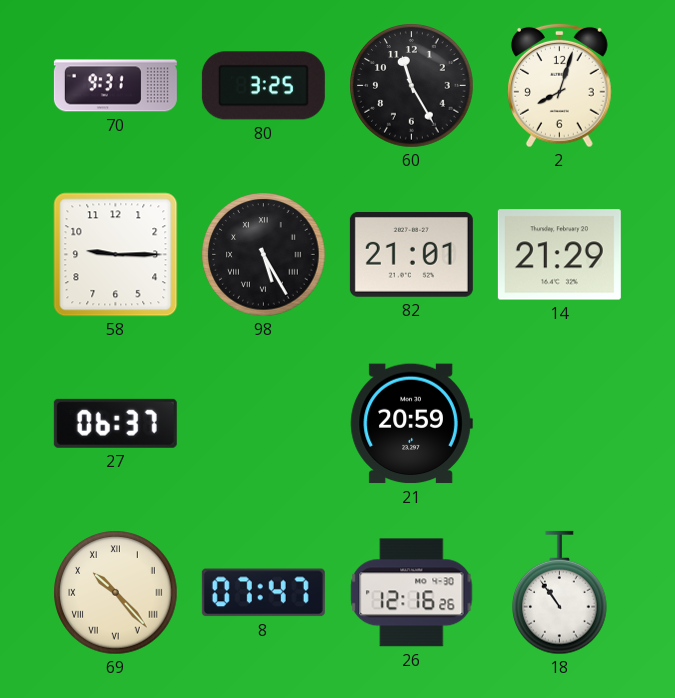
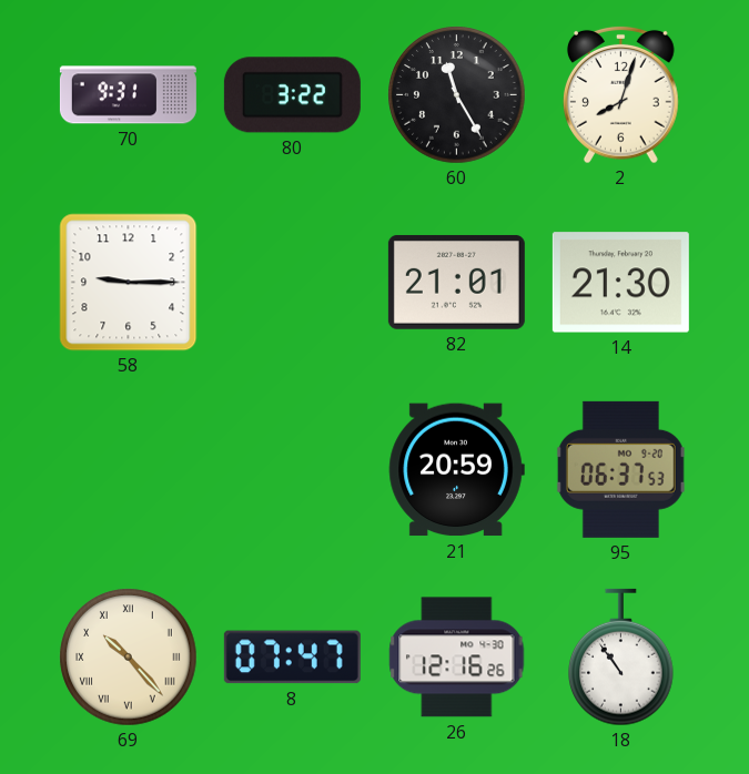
80: 3:25 -> 3:22
98: 5:25 -> none
14: 21:29 -> 21:30
27: 06:37 -> none
95: none -> 06:37
